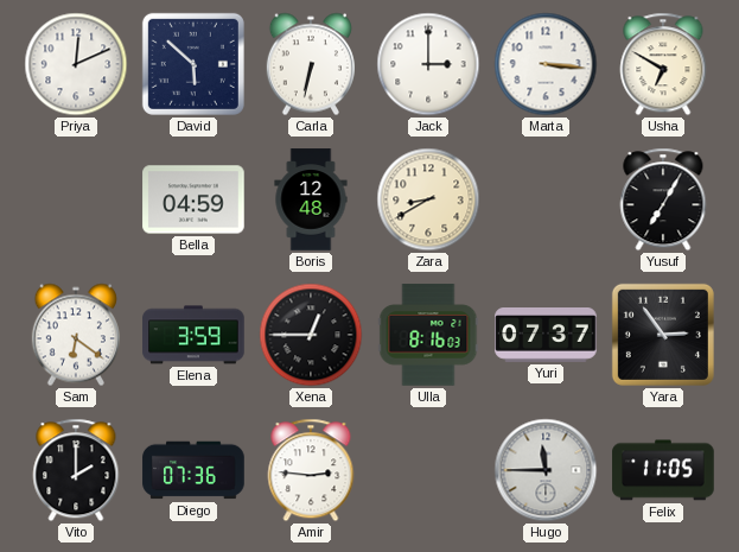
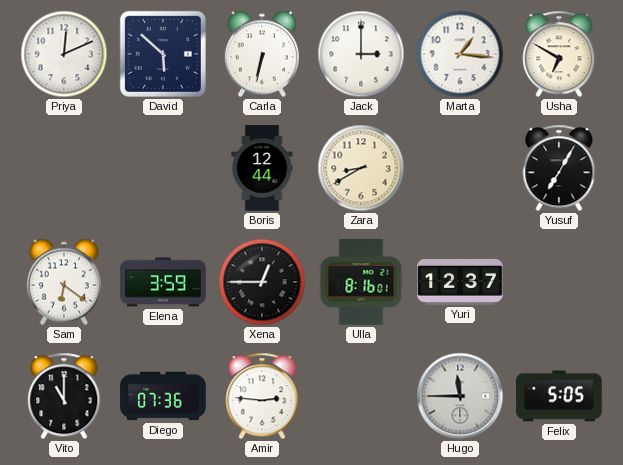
Marta: 3:16 -> 1:16
Bella: 04:59 -> none
Boris: 12:48 -> 12:44
Ulla: 8:16:03 -> 8:16:01
Yuri: 07:37 -> 12:37
Yara: 2:54 -> none
Vito: 2:00 -> 11:00
Felix: 11:05 -> 5:05
